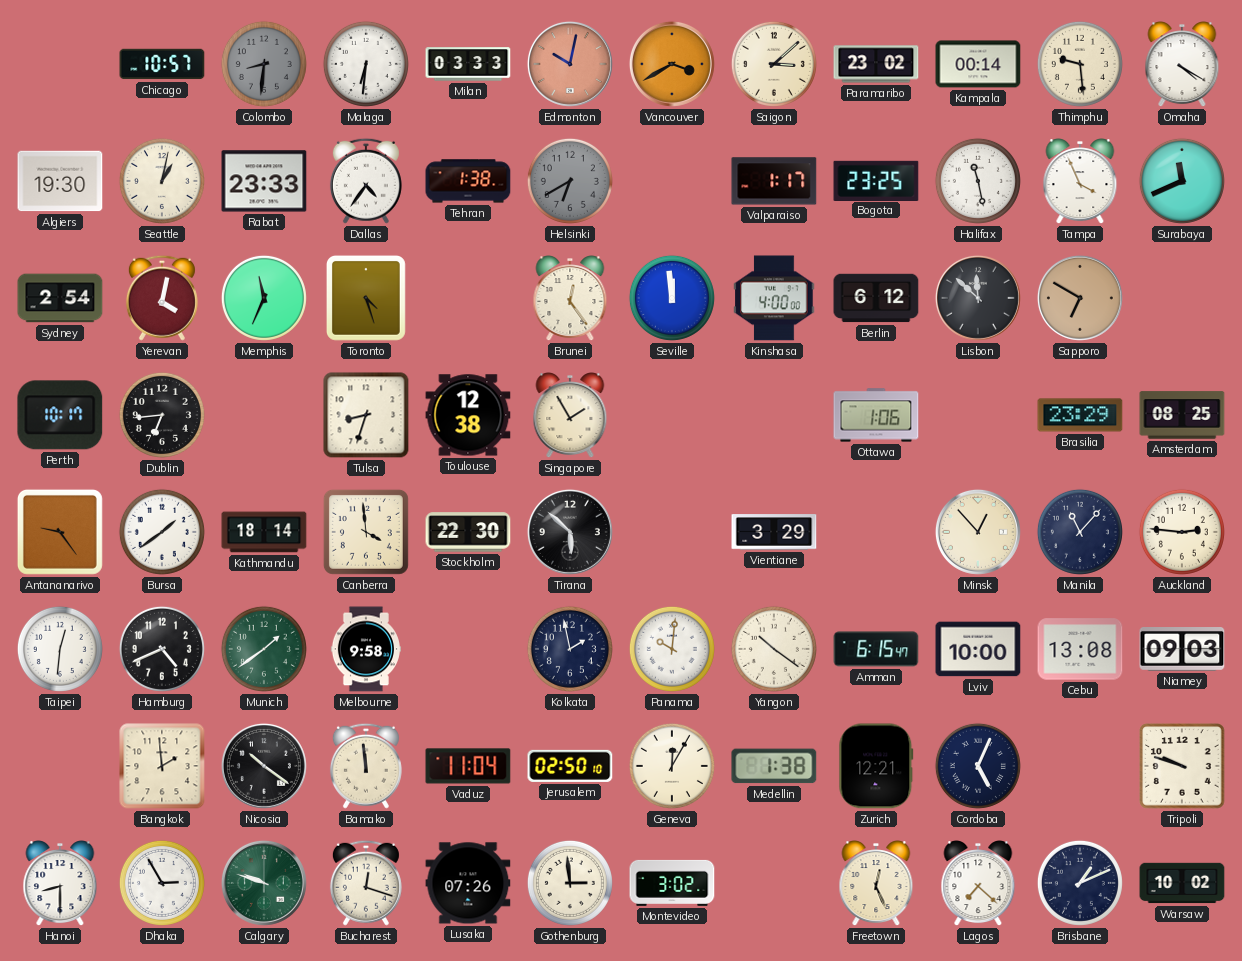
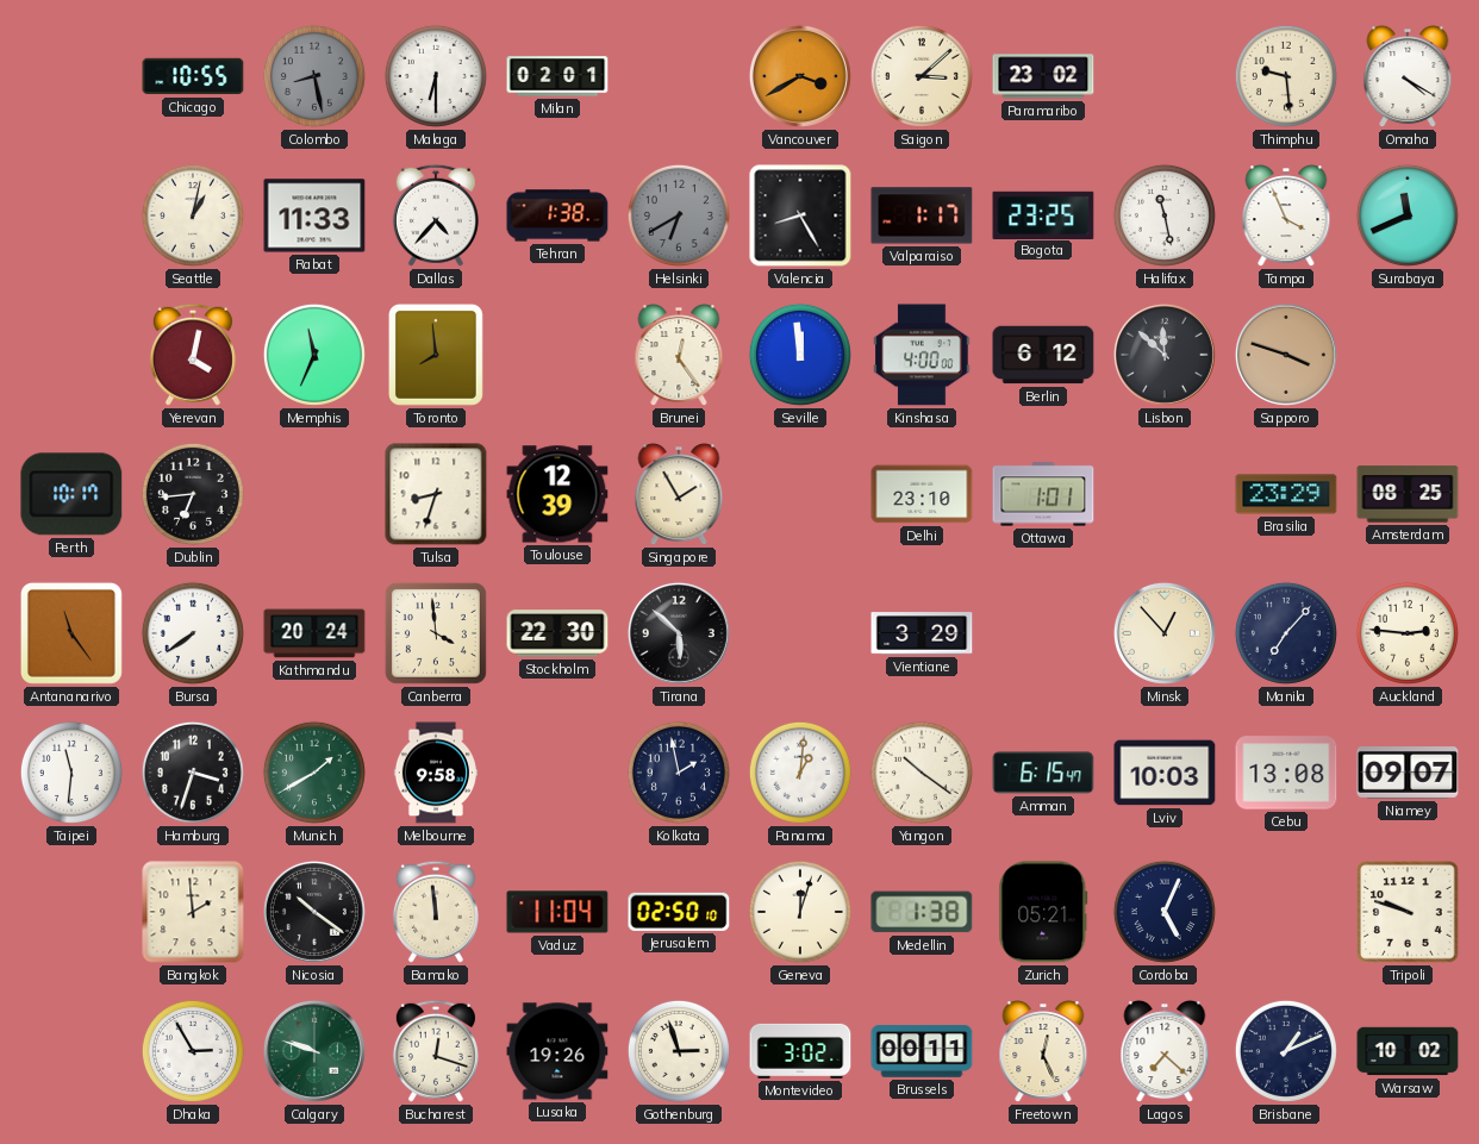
Chicago: 10:57 -> 10:55
Colombo: 8:31 -> 8:28
Malaga: 6:31 -> 6:30
Milan: 03:33 -> 02:01
Edmonton: 10:02 -> none
Kampala: 00:14 -> none
Algiers: 19:30 -> none
Rabat: 23:33 -> 11:33
Dallas: 4:36 -> 4:37
Valencia: none -> 8:25
Sydney: 2:54 -> none
Toronto: 4:27 -> 7:59
Sapporo: 6:50 -> 3:48
Toulouse: 12:38 -> 12:39
Delhi: none -> 23:10
Ottawa: 1:06 -> 1:01
Antananarivo: 9:24 -> 11:24
Bursa: 1:39 -> 7:39
Kathmandu: 18:14 -> 20:24
Manila: 11:07 -> 7:07
Taipei: 12:31 -> 11:31
Hamburg: 4:41 -> 3:33
Munich: 1:39 -> 1:40
Panama: 10:01 -> 1:01
Lviv: 10:00 -> 10:03
Niamey: 09:03 -> 09:07
Geneva: 12:05 -> 12:03
Zurich: 12:21 -> 05:21
Hanoi: 8:30 -> none
Lusaka: 07:26 -> 19:26
Gothenburg: 2:59 -> 2:57
Brussels: none -> 00:11
